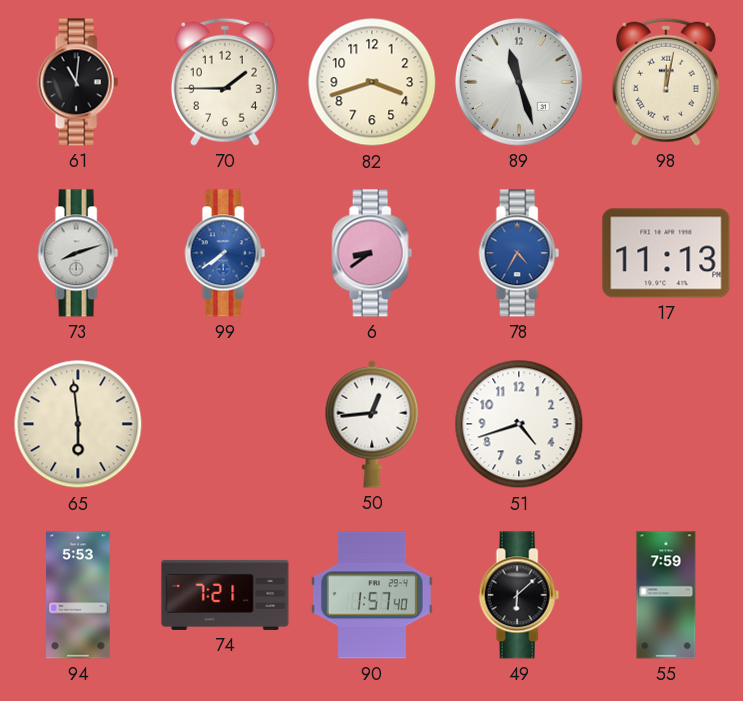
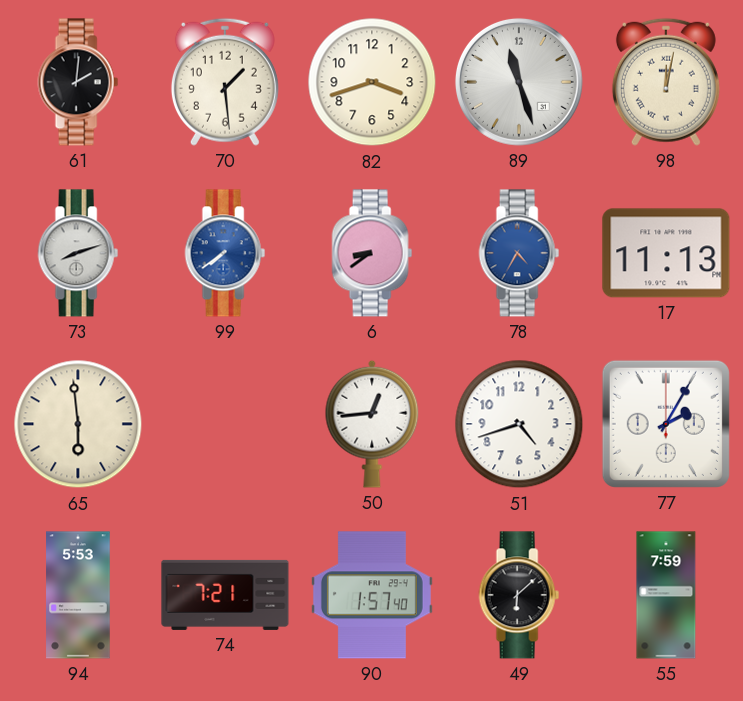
61: 11:01 -> 2:01
70: 1:45 -> 1:29
77: none -> 2:05
